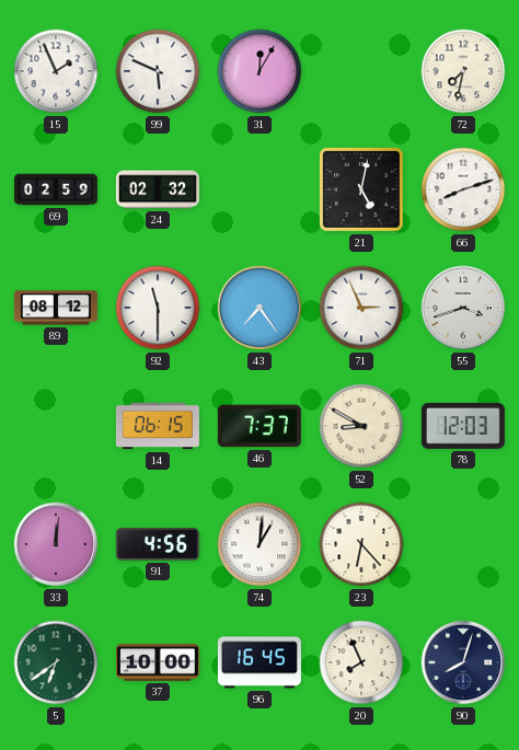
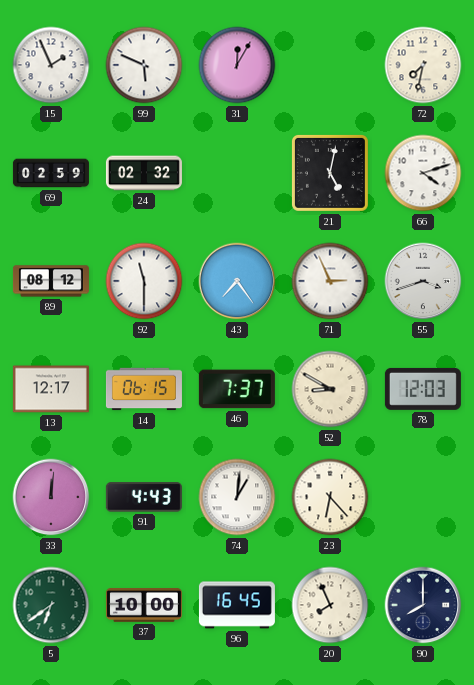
66: 8:12 -> 4:12
13: none -> 12:17
91: 4:56 -> 4:43
90: 8:03 -> 8:00
